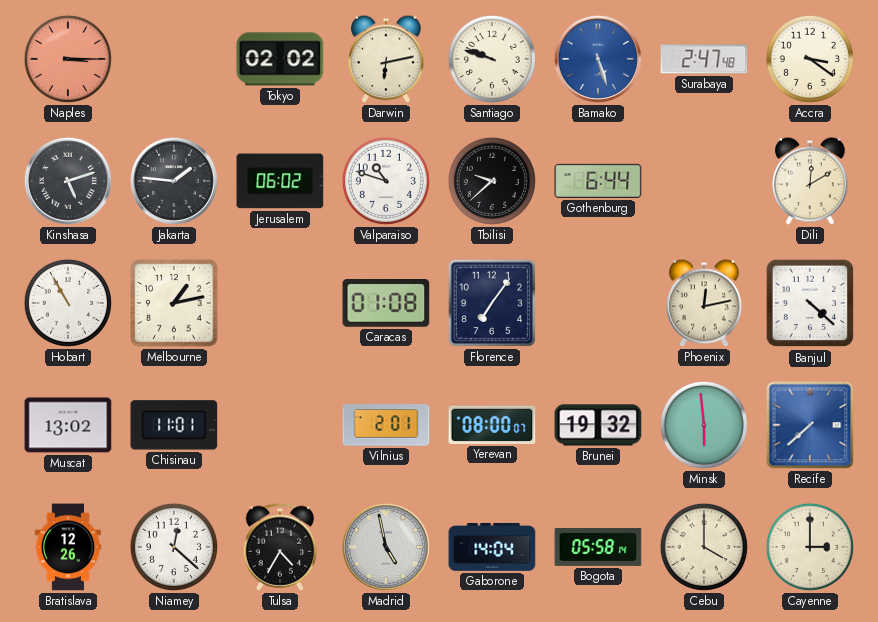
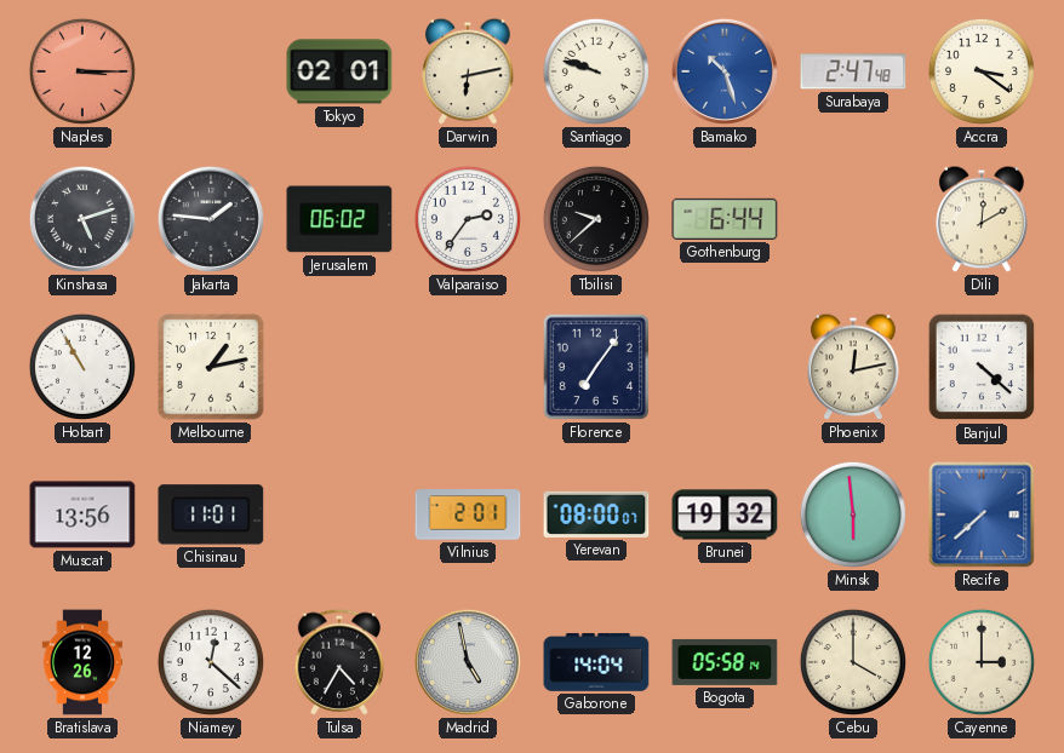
Tokyo: 02:02 -> 02:01
Bamako: 5:27 -> 10:27
Valparaiso: 10:48 -> 2:36
Caracas: 01:08 -> none
Muscat: 13:02 -> 13:56
